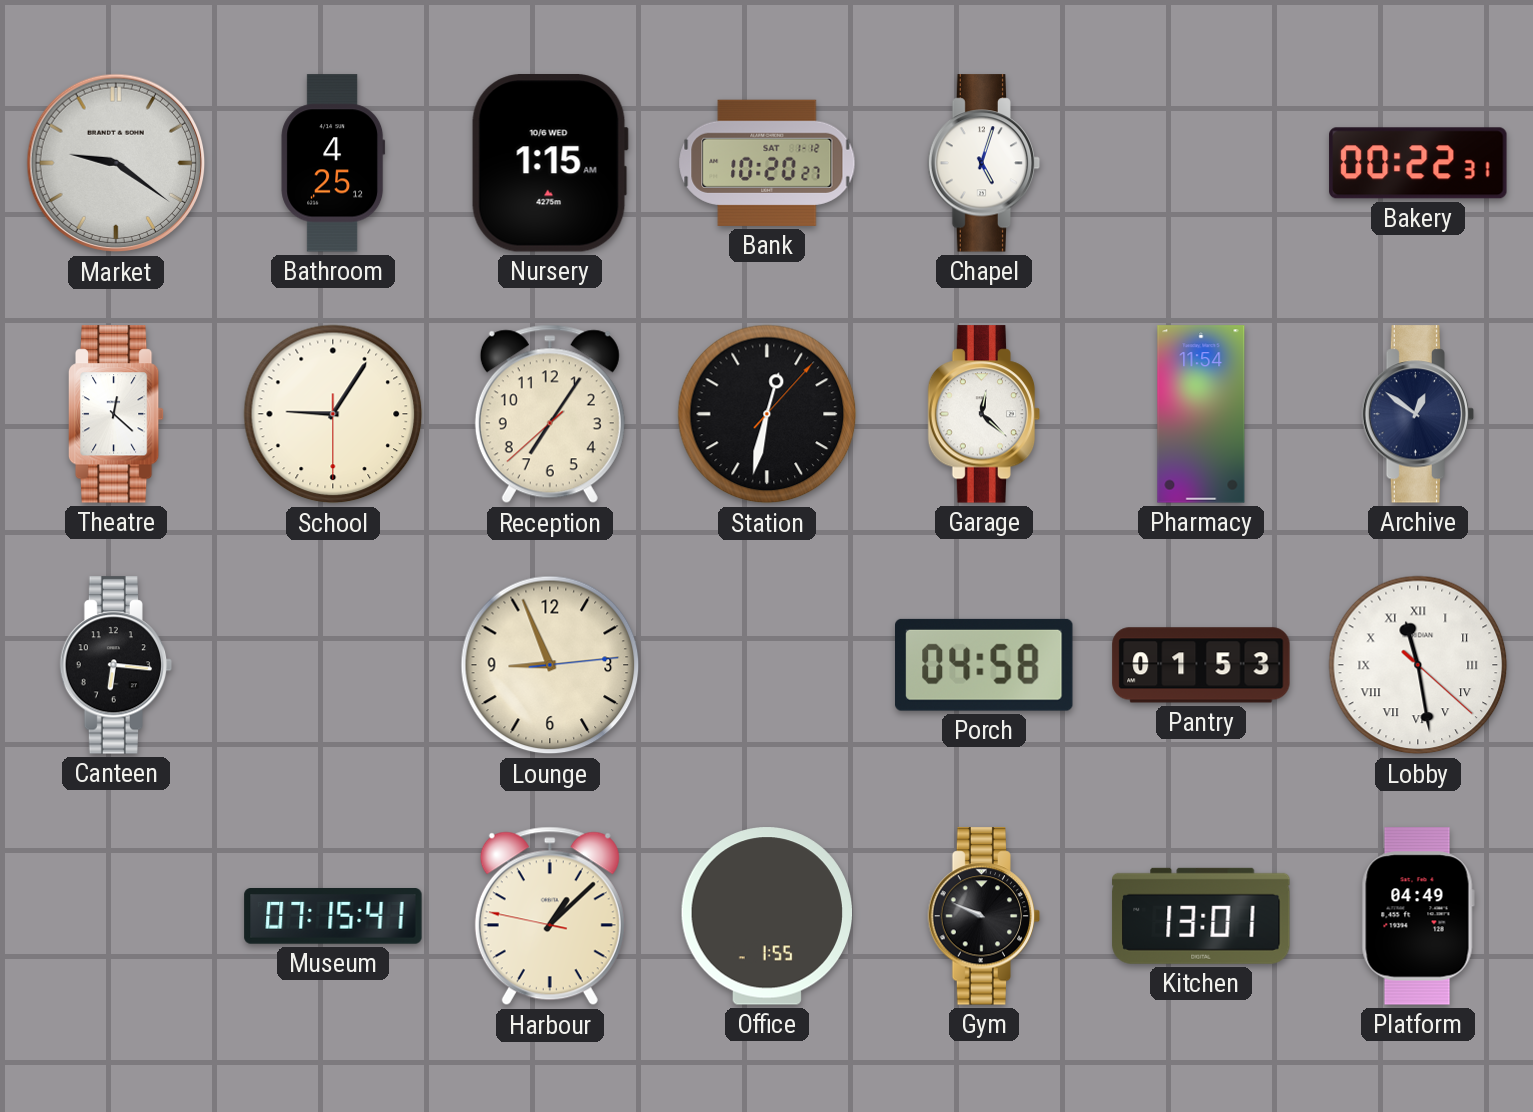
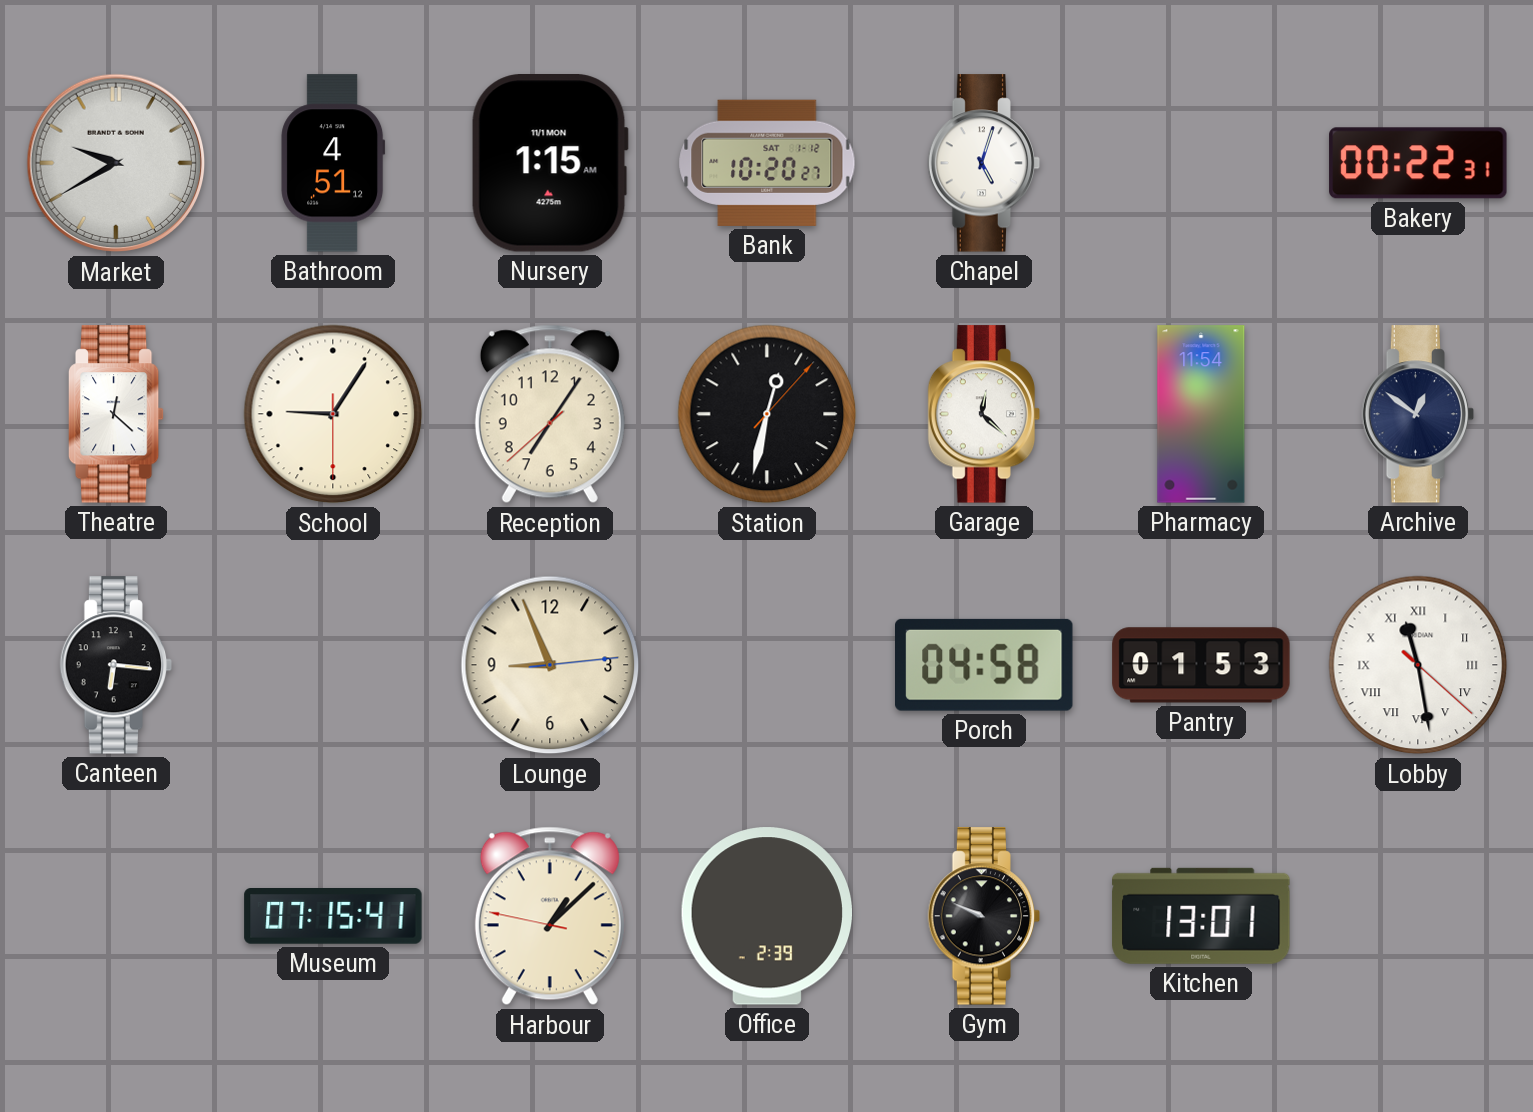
Market: 9:21 -> 9:40
Bathroom: 4:25 -> 4:51
Nursery date: 10/6 WED -> 11/1 MON
Office: 1:55 -> 2:39
Platform: 04:49 -> none
